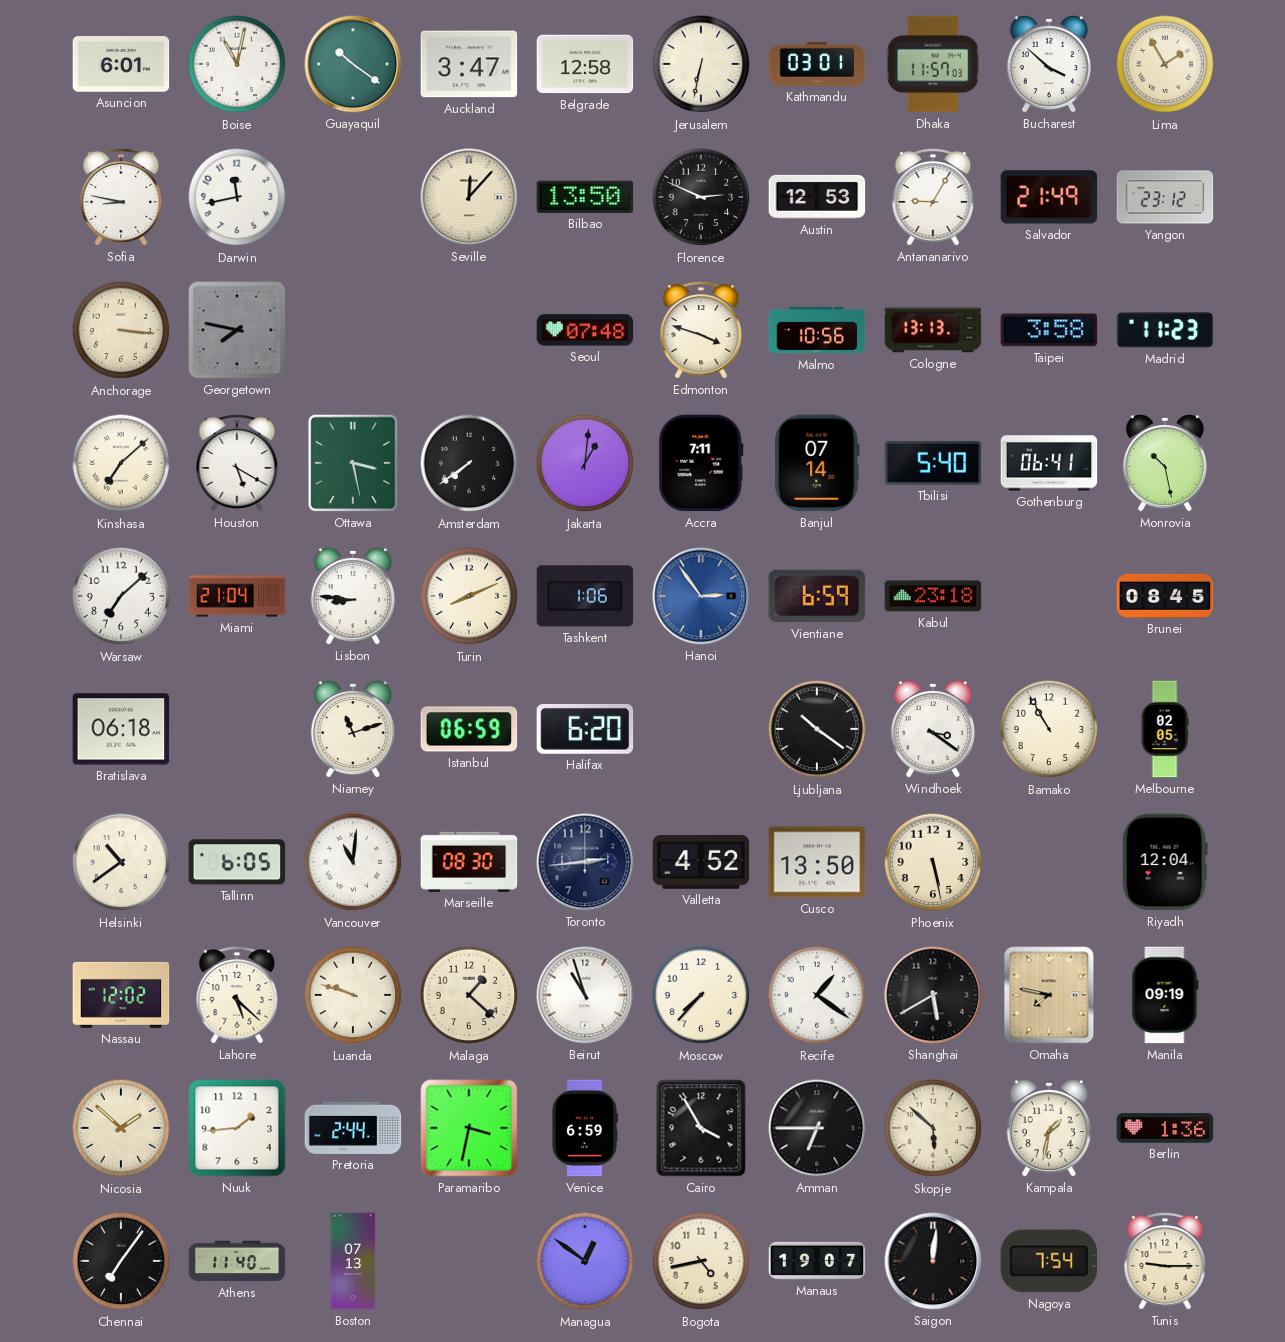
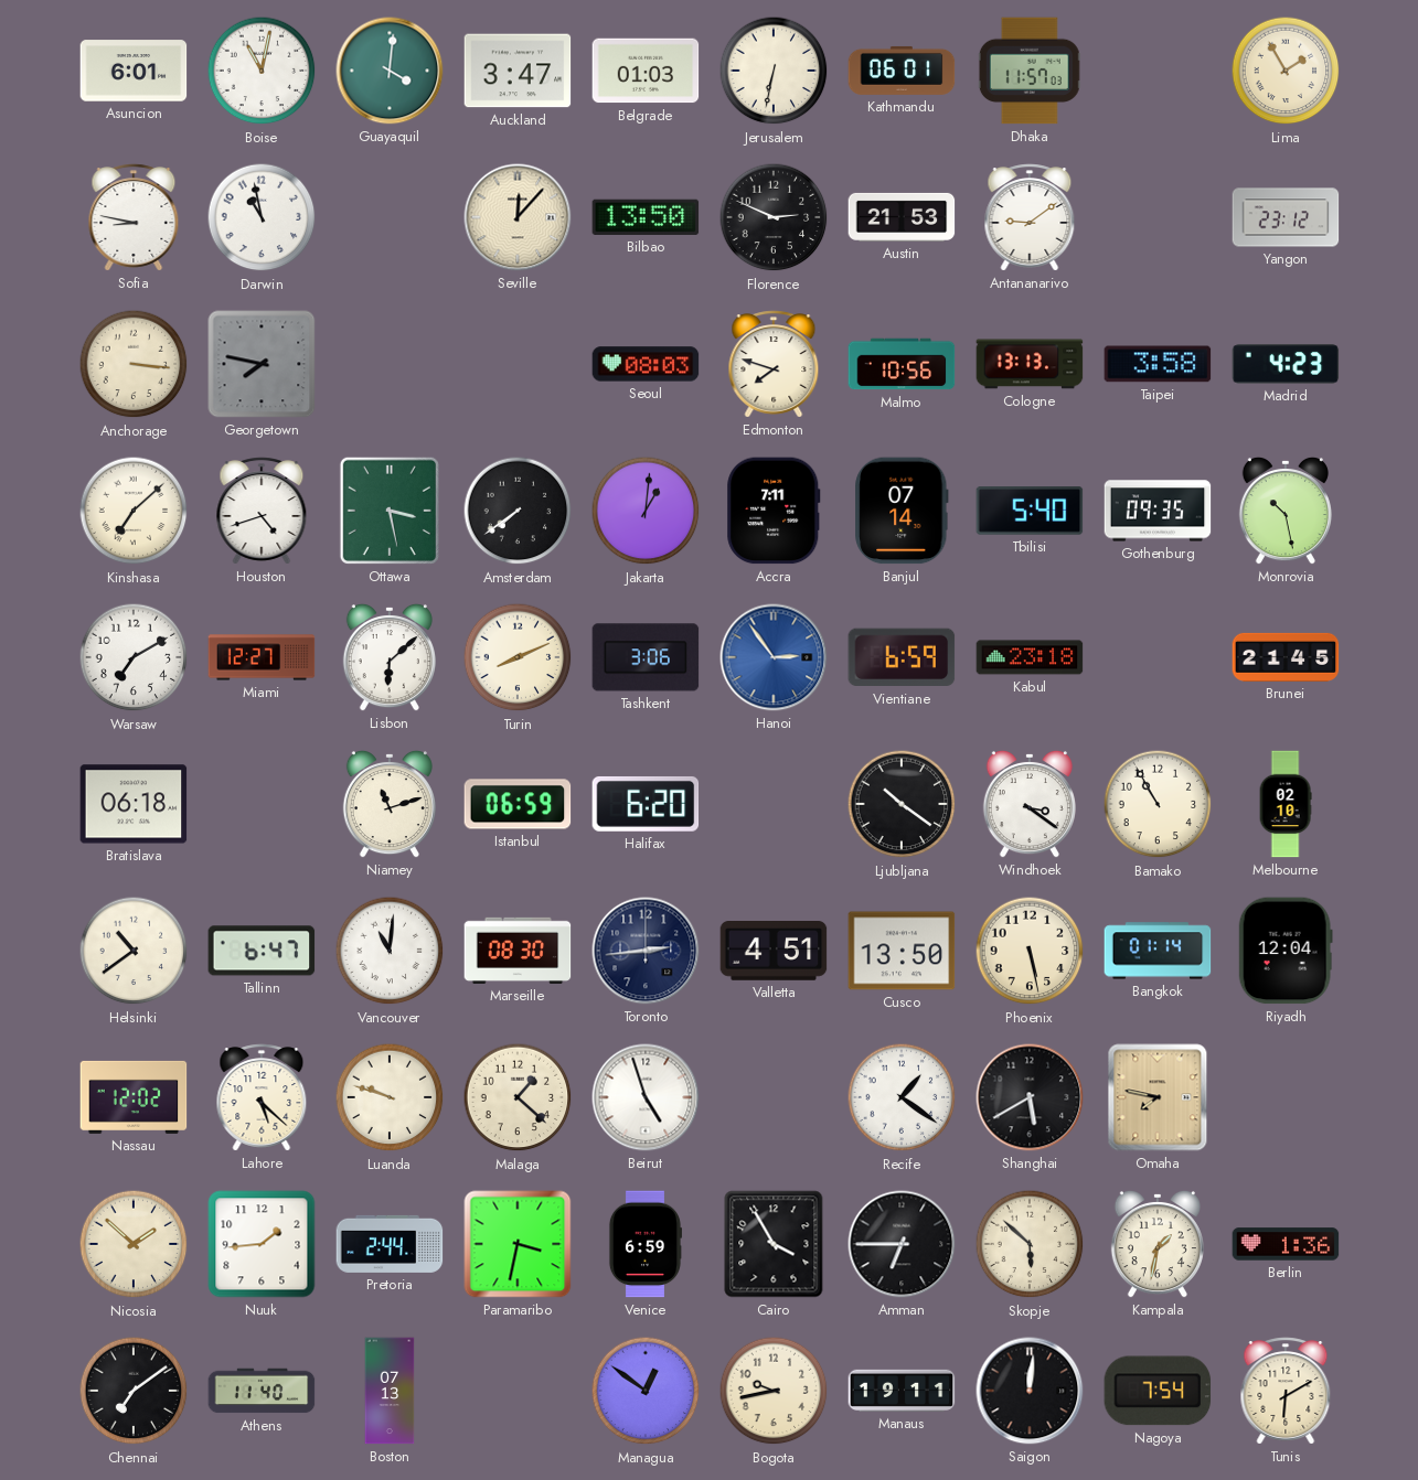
Guayaquil: 10:21 -> 4:01
Belgrade: 12:58 -> 01:03
Kathmandu: 03:01 -> 06:01
Bucharest: 3:52 -> none
Darwin: 11:43 -> 10:58
Austin: 12:53 -> 21:53
Antananarivo: 9:05 -> 9:09
Salvador: 21:49 -> none
Seoul: 07:48 -> 08:03
Edmonton: 3:48 -> 7:48
Madrid: 11:23 -> 4:23
Houston: 5:20 -> 4:42
Gothenburg: 06:41 -> 09:35
Warsaw: 7:08 -> 7:10
Miami: 21:04 -> 12:27
Lisbon: 8:46 -> 6:08
Tashkent: 1:06 -> 3:06
Brunei: 08:45 -> 21:45
Melbourne: 02:05 -> 02:10
Tallinn: 6:05 -> 6:47
Valletta: 4:52 -> 4:51
Bangkok: none -> 01:14
Beirut: 10:57 -> 4:57
Moscow: 7:37 -> none
Manila: 09:19 -> none
Chennai: 7:06 -> 7:09
Bogota: 4:43 -> 9:43
Manaus: 19:07 -> 19:11
Tunis: 9:15 -> 6:10
